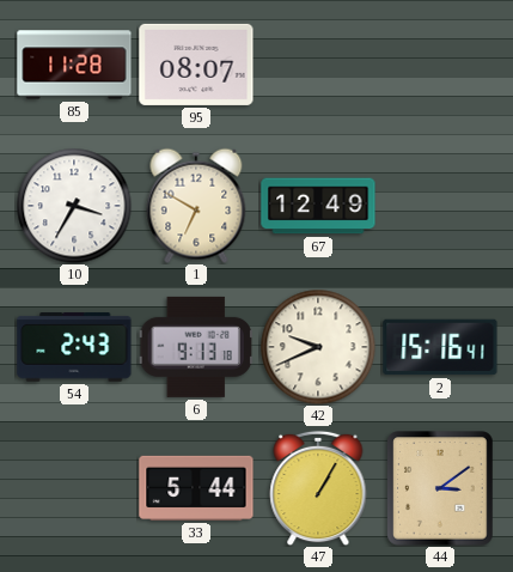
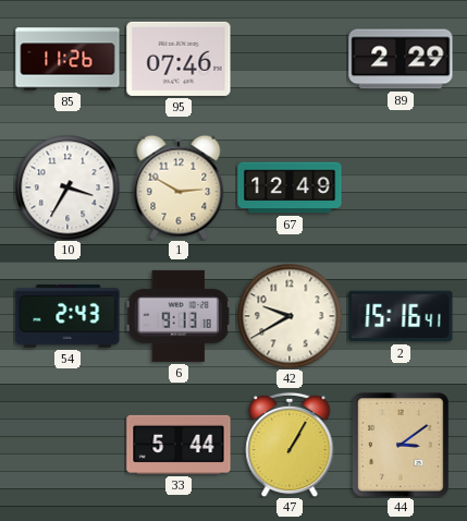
85: 11:28 -> 11:26
95: 08:07 -> 07:46
89: none -> 2:29
1: 6:50 -> 2:50
42: 9:41 -> 9:40
